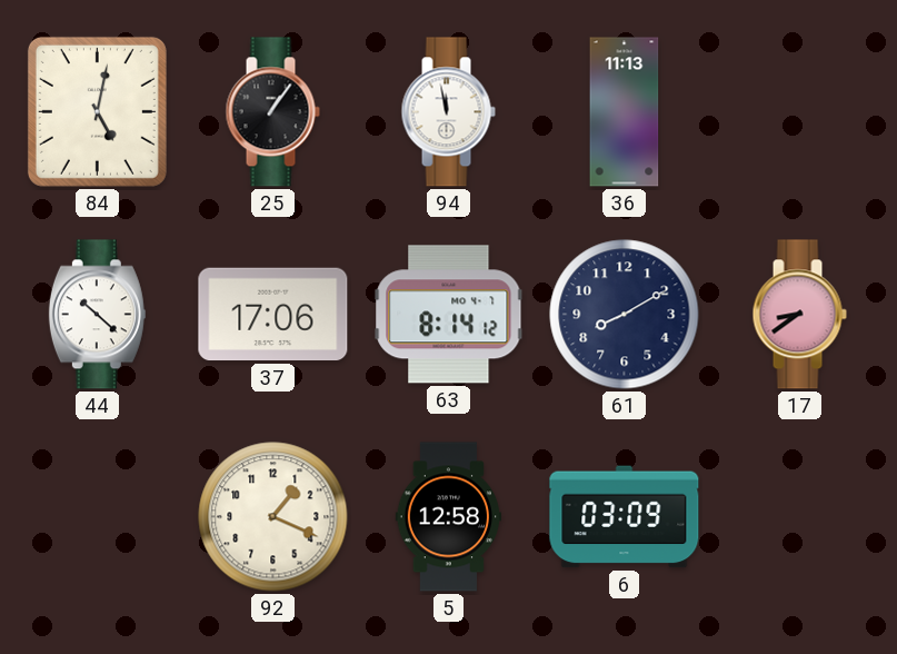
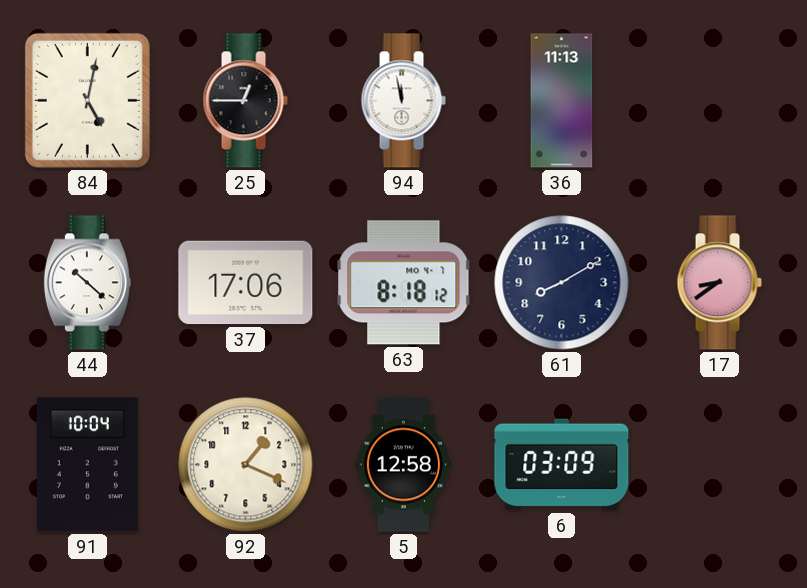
25: 1:06 -> 12:45
63: 8:14 -> 8:18
91: none -> 10:04
